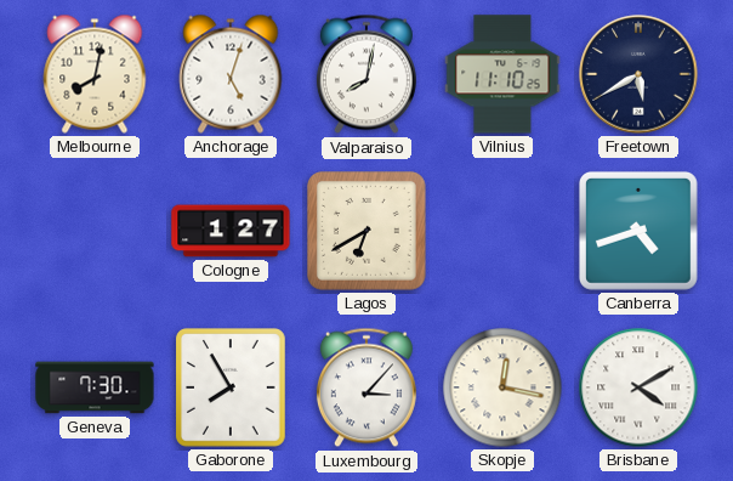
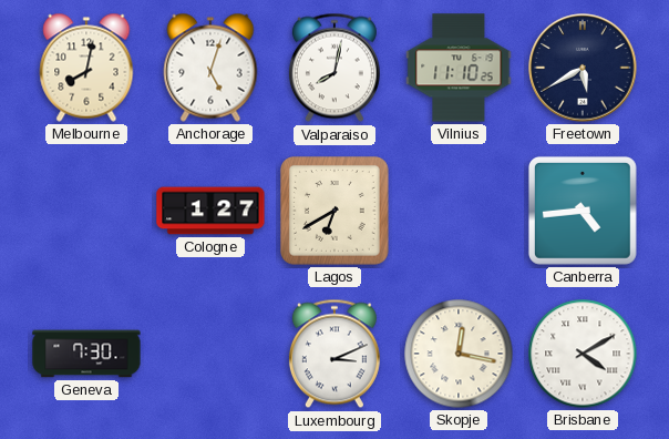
Canberra: 4:42 -> 4:44
Gaborone: 7:55 -> none
Luxembourg: 3:07 -> 3:11
